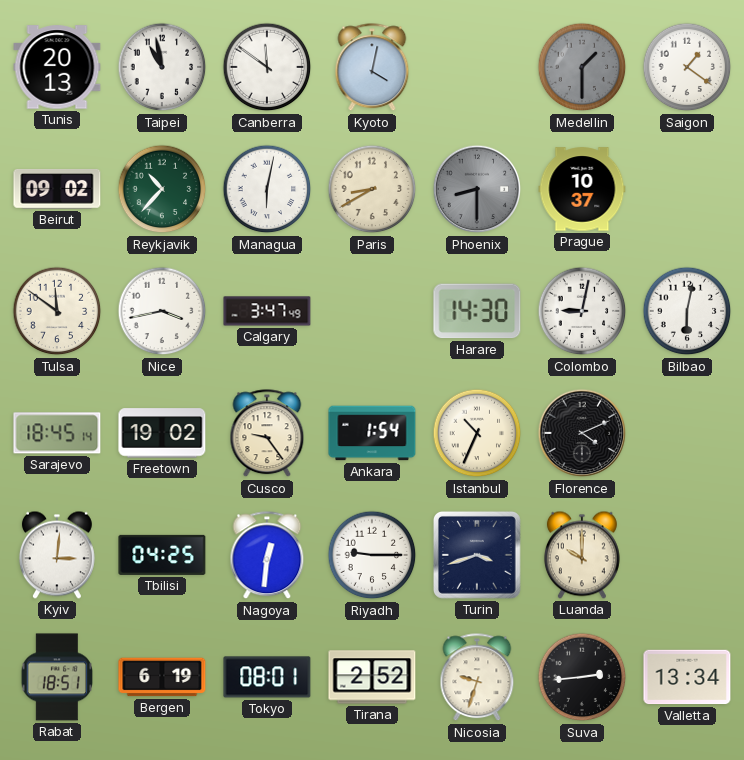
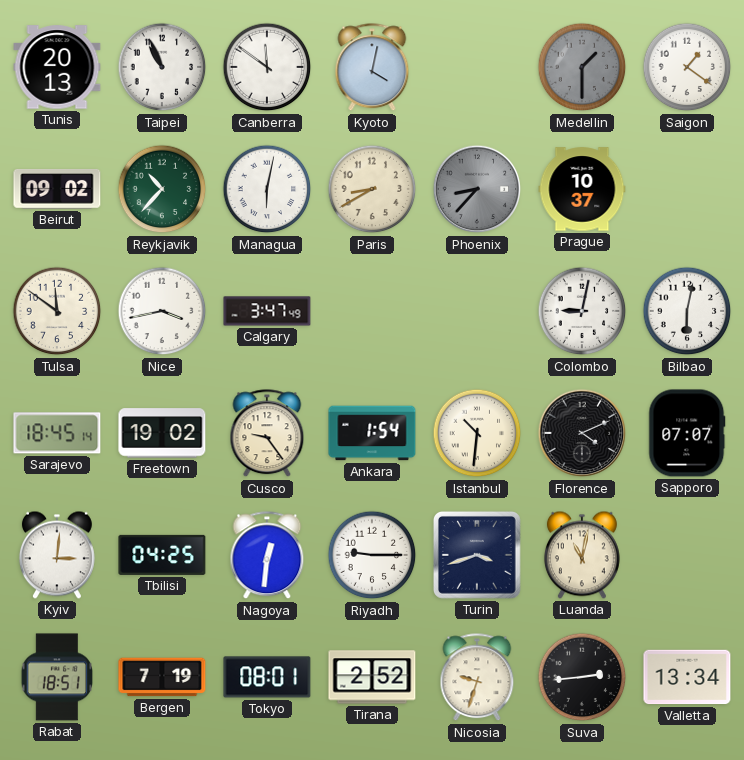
Taipei: 10:58 -> 10:56
Phoenix: 8:30 -> 8:37
Harare: 14:30 -> none
Istanbul: 10:34 -> 10:31
Sapporo: none -> 07:07
Luanda: 10:00 -> 11:02
Bergen: 6:19 -> 7:19
